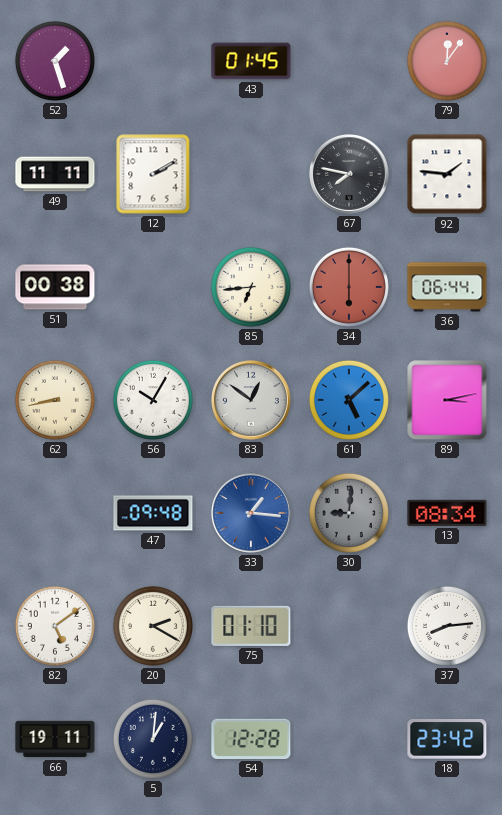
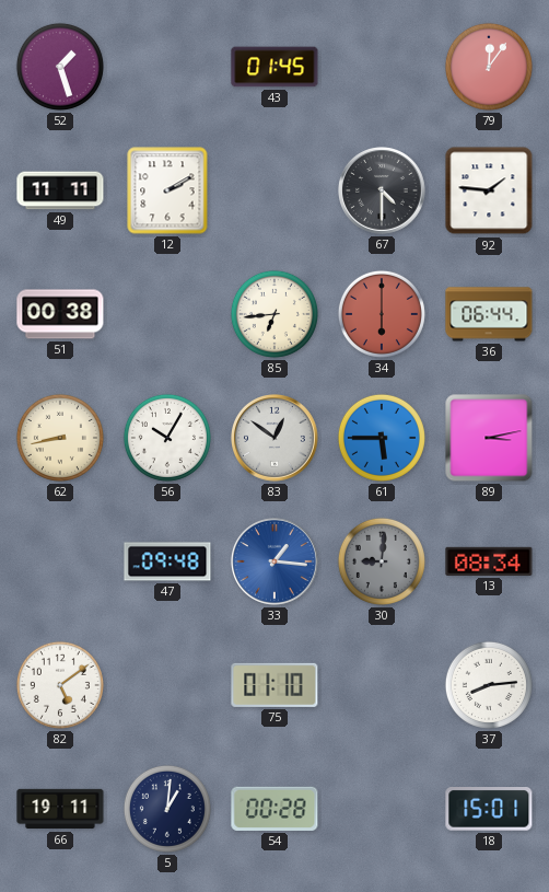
67: 7:47 -> 4:30
61: 5:08 -> 5:45
20: 2:20 -> none
54: 12:28 -> 00:28
18: 23:42 -> 15:01
